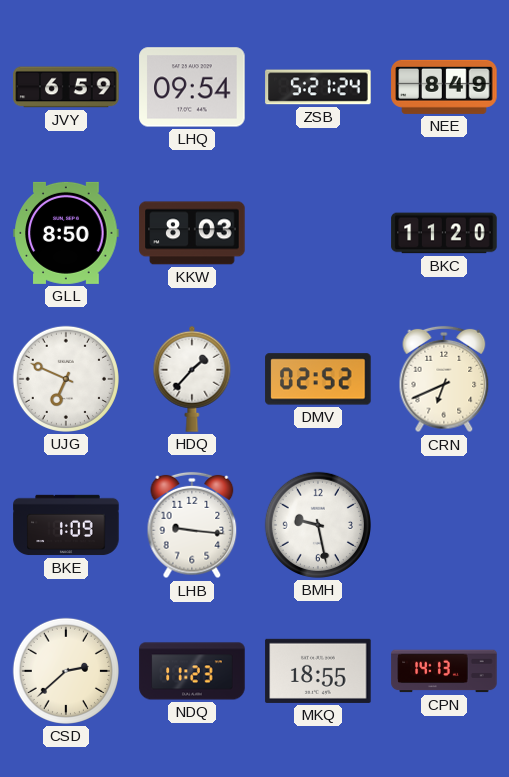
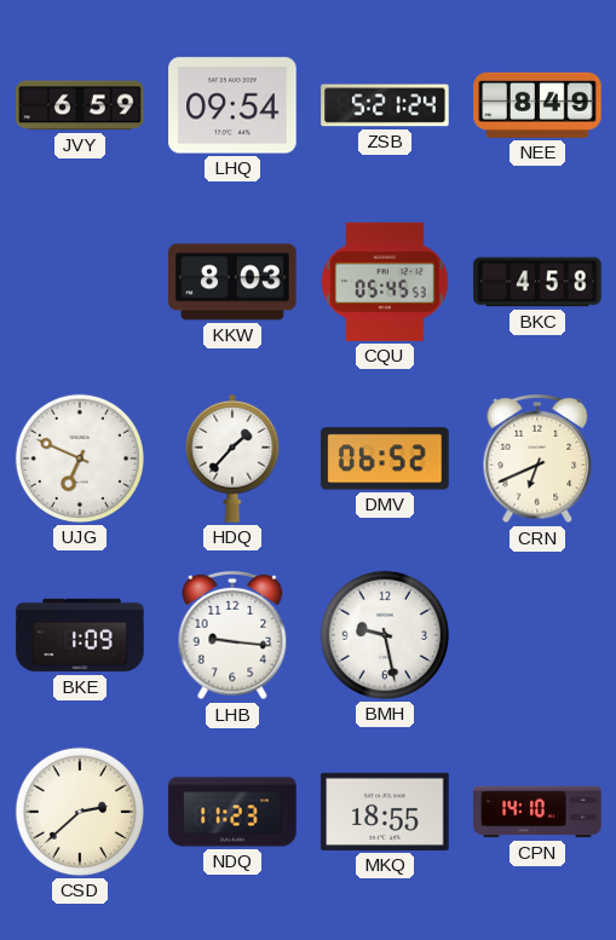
GLL: 8:50 -> none
CQU: none -> 05:45
BKC: 11:20 -> 4:58
DMV: 02:52 -> 06:52
CPN: 14:13 -> 14:10
